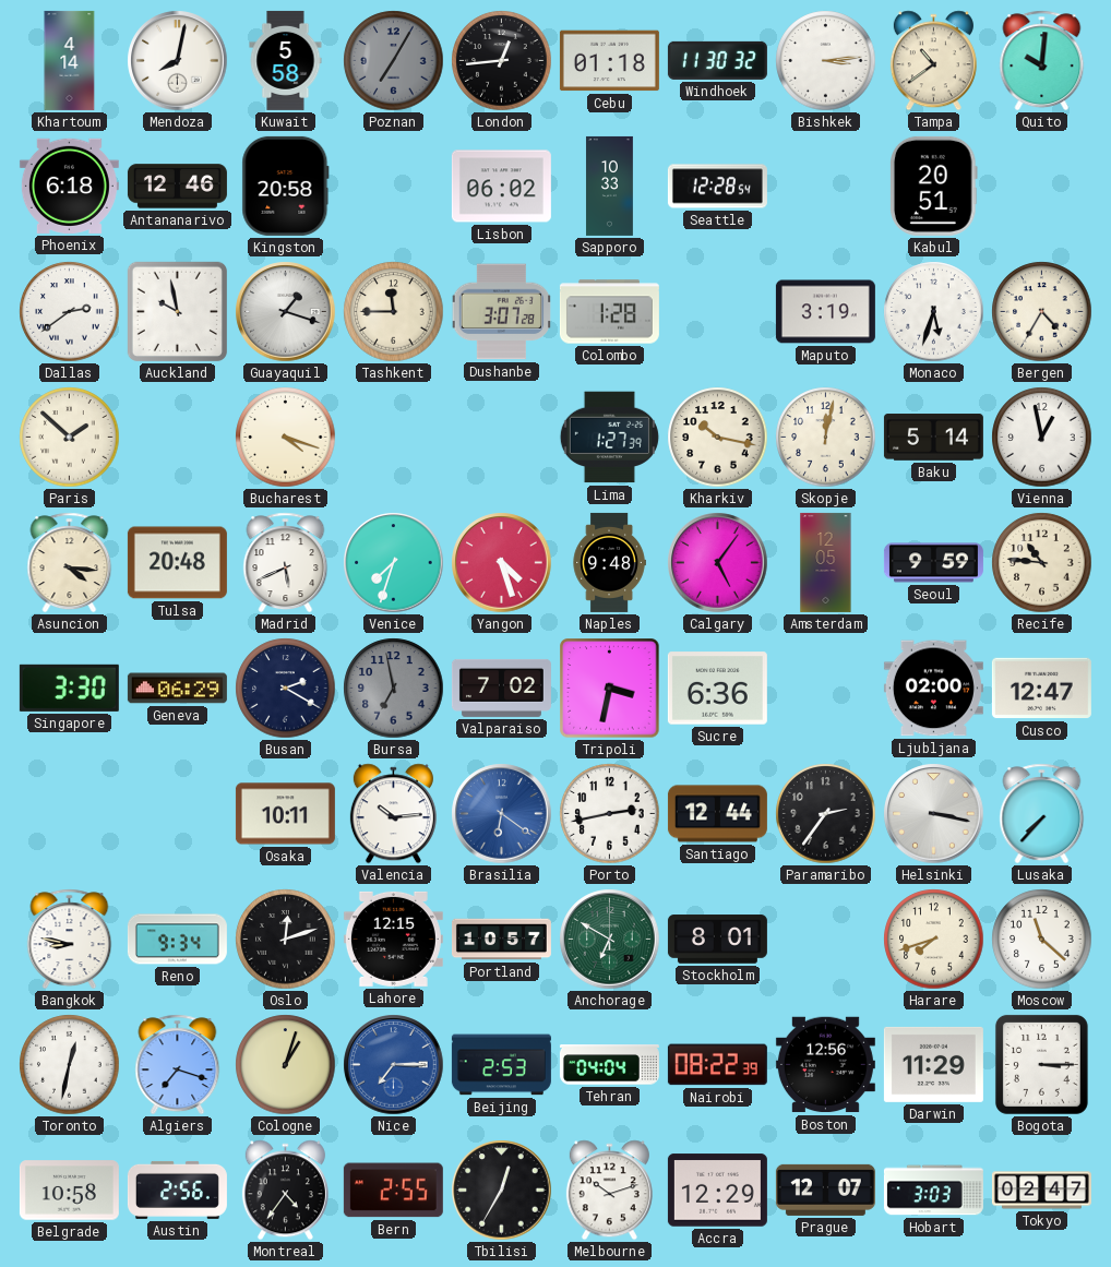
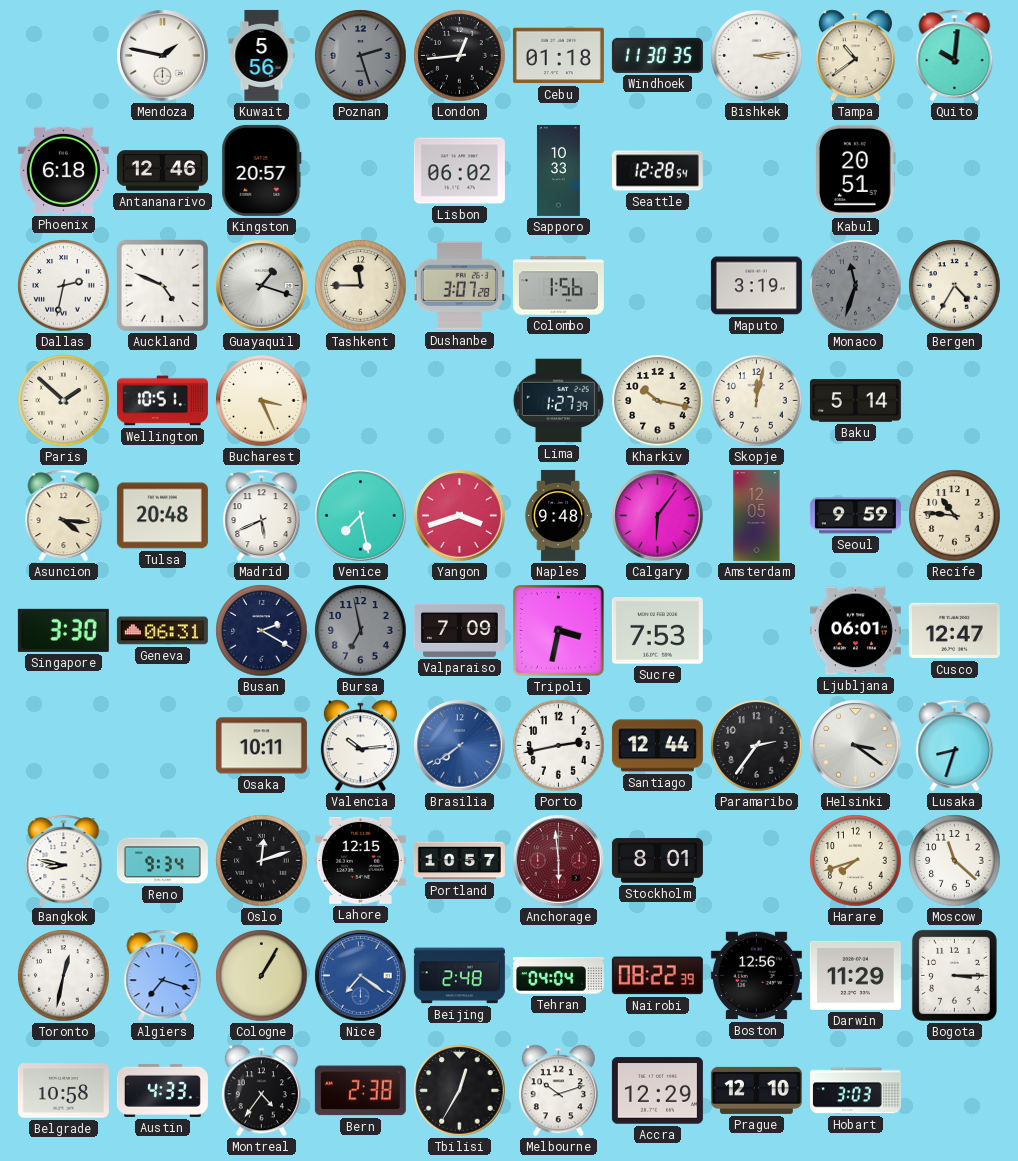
Khartoum: 4:14 -> none
Mendoza: 8:02 -> 1:47
Kuwait: 5:58 -> 5:56
Poznan: 7:05 -> 2:27
Windhoek: 11:30:32 -> 11:30:35
Kingston: 20:58 -> 20:57
Dallas: 2:39 -> 2:32
Auckland: 9:58 -> 4:49
Colombo: 1:28 -> 1:56
Monaco: 5:33 -> 11:33
Monaco dial: white -> grey
Wellington: none -> 10:51
Bucharest: 4:18 -> 3:26
Vienna: 12:58 -> none
Venice: 7:33 -> 7:28
Yangon: 4:27 -> 3:42
Calgary: 5:06 -> 6:06
Geneva: 06:29 -> 06:31
Valparaiso: 7:02 -> 7:09
Sucre: 6:36 -> 7:53
Ljubljana: 02:00 -> 06:01
Brasilia: 6:21 -> 7:39
Helsinki: 3:17 -> 3:21
Lusaka: 7:37 -> 8:33
Anchorage: 6:50 -> 5:59
Anchorage dial: green -> burgundy
Cologne: 1:03 -> 1:05
Nice: 7:15 -> 7:21
Beijing: 2:53 -> 2:48
Austin: 2:56 -> 4:33
Bern: 2:55 -> 2:38
Prague: 12:07 -> 12:10
Tokyo: 02:47 -> none
